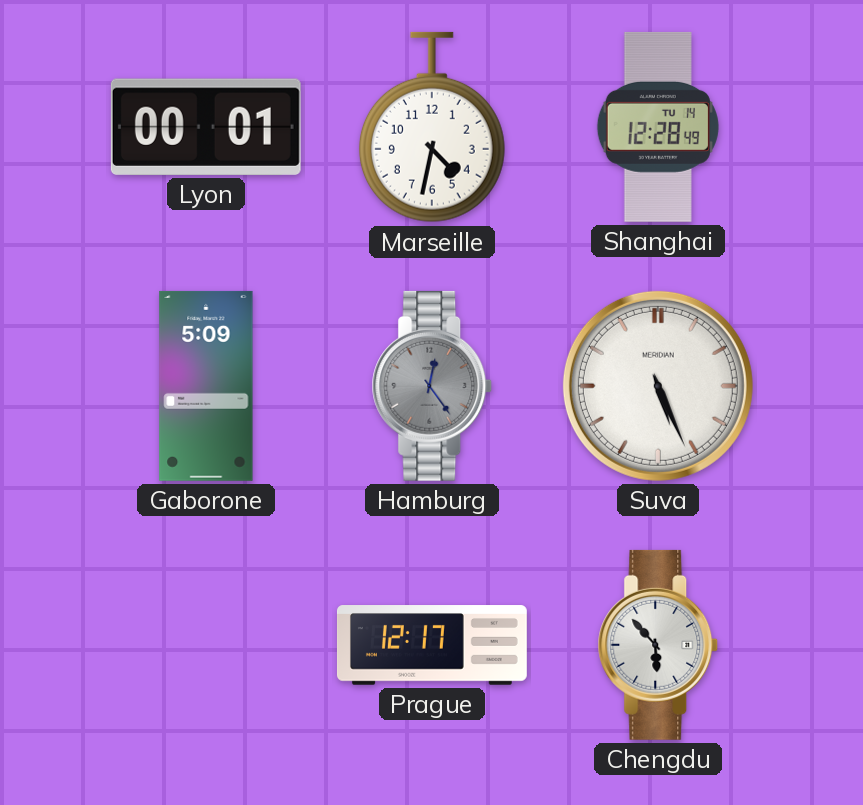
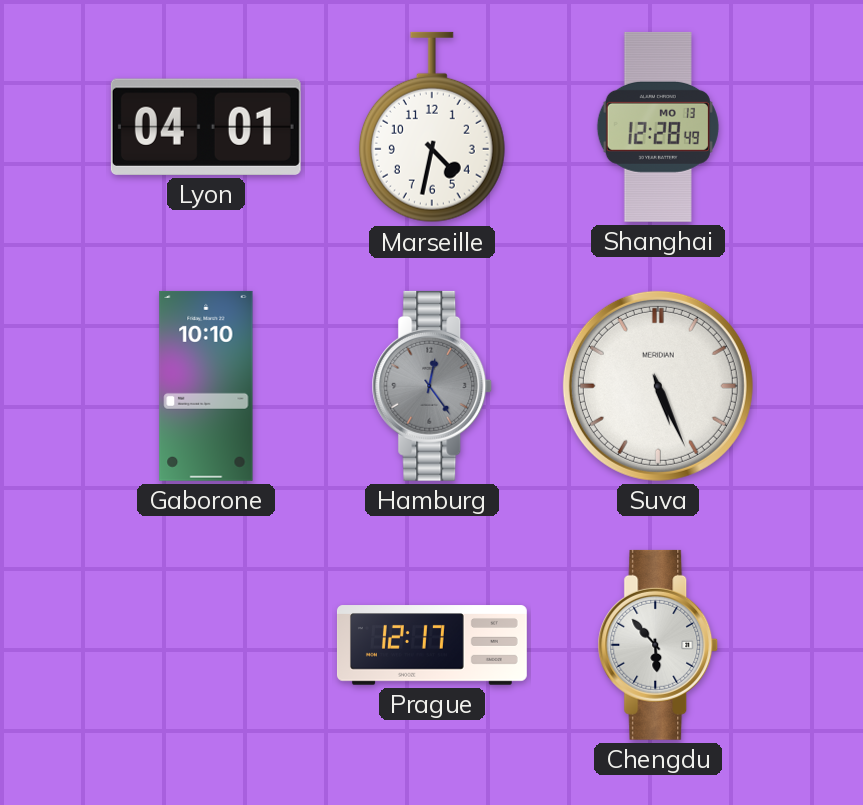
Lyon: 00:01 -> 04:01
Shanghai date: TU 14 -> MO 13
Gaborone: 5:09 -> 10:10
